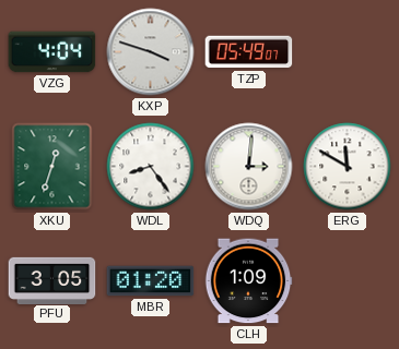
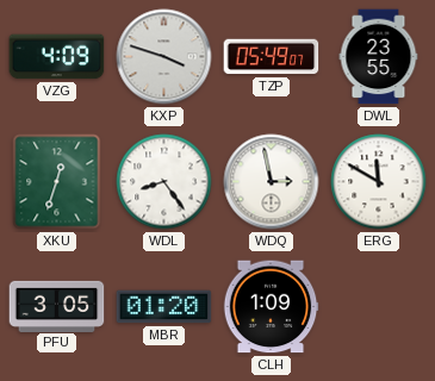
VZG: 4:04 -> 4:09
DWL: none -> 23:55
WDQ: 3:01 -> 2:58
